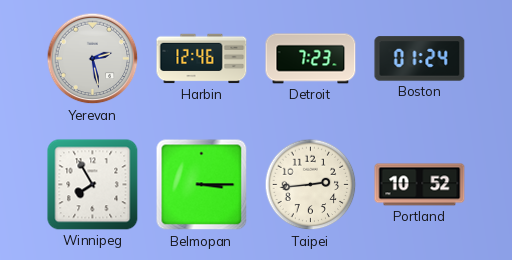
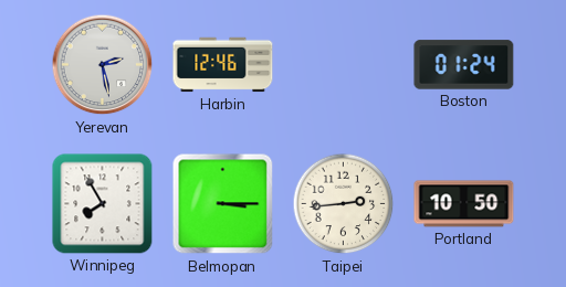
Detroit: 7:23 -> none
Portland: 10:52 -> 10:50
